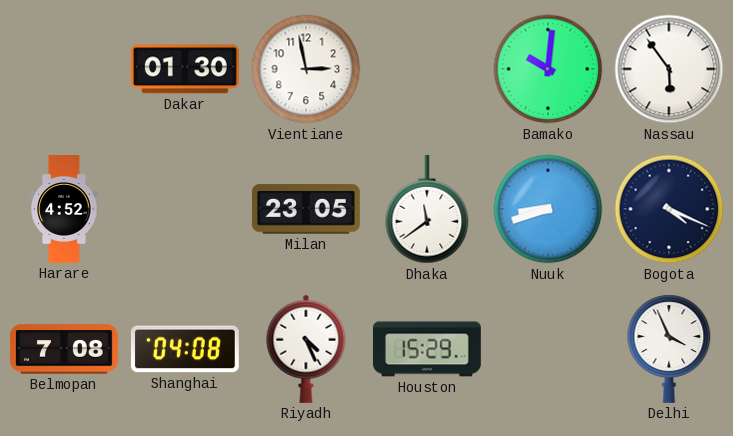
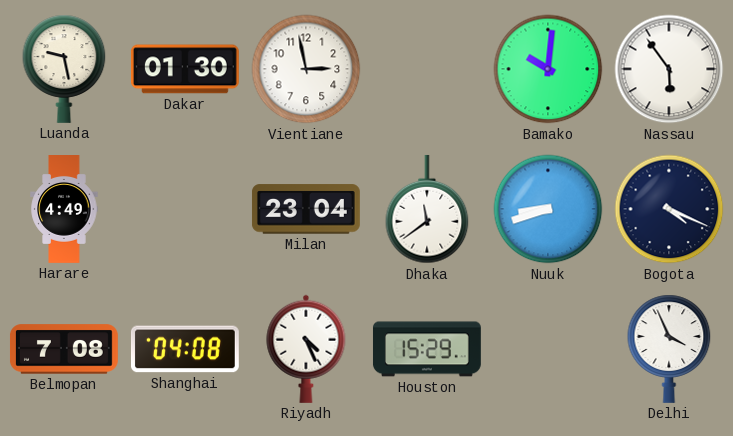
Luanda: none -> 9:28
Harare: 4:52 -> 4:49
Milan: 23:05 -> 23:04
